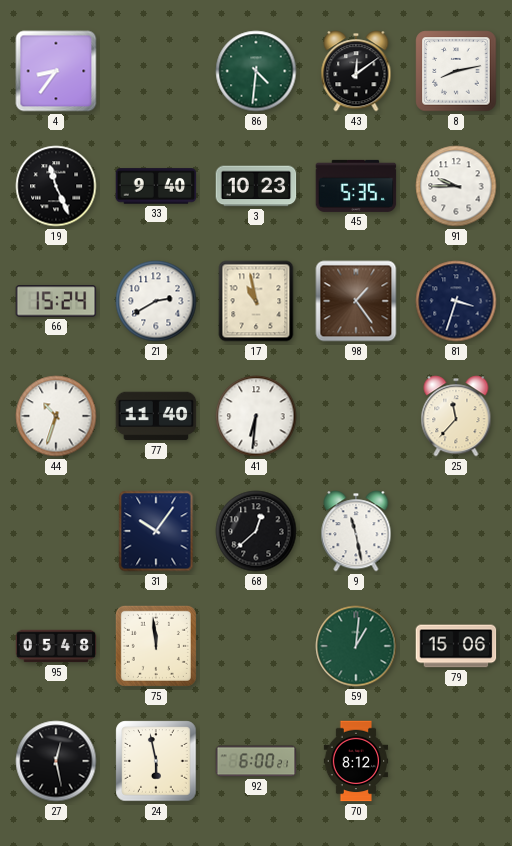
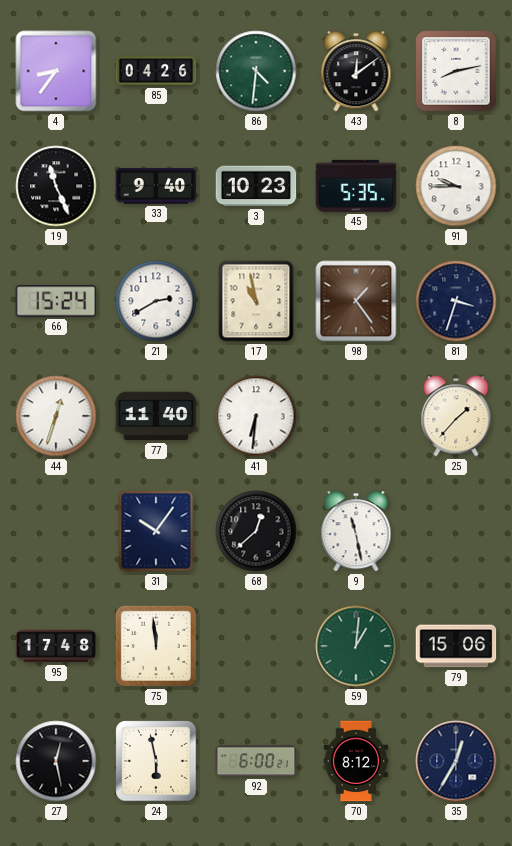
85: none -> 04:26
44: 10:33 -> 12:33
25: 11:37 -> 1:37
95: 05:48 -> 17:48
35: none -> 12:35
